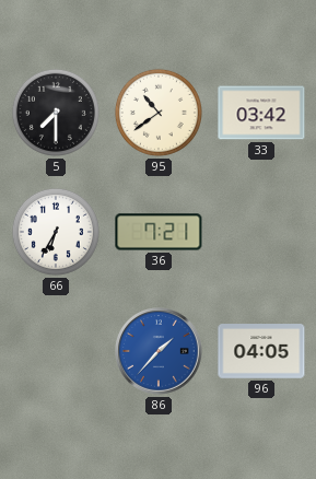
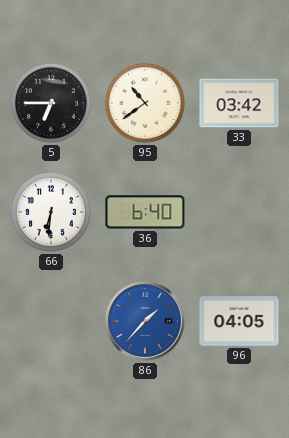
5: 7:30 -> 6:45
66: 6:35 -> 6:31
36: 7:21 -> 6:40
